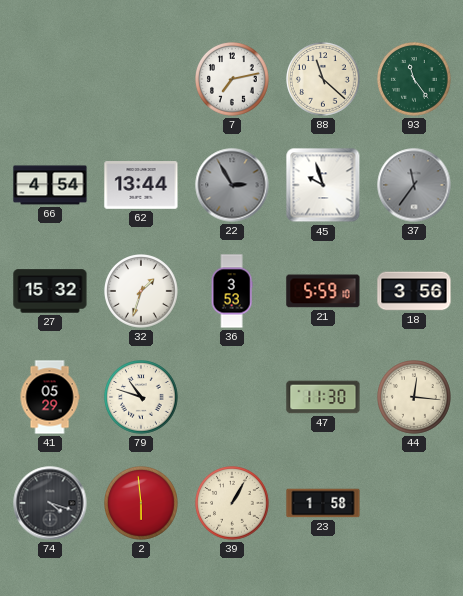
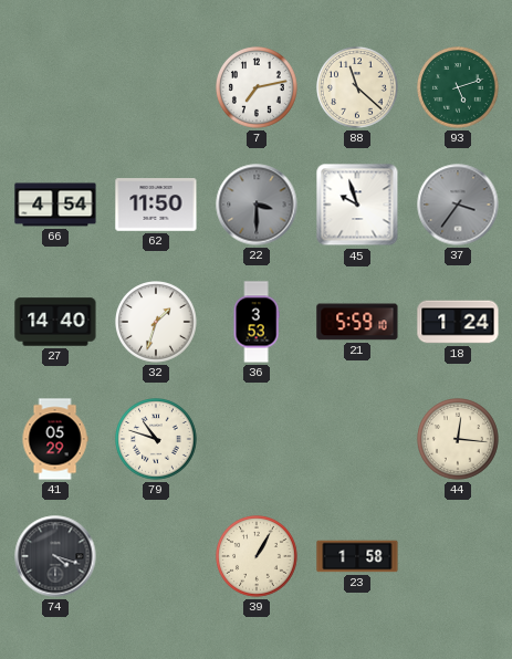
93: 11:24 -> 5:12
62: 13:44 -> 11:50
22: 2:55 -> 3:30
37: 11:36 -> 3:36
27: 15:32 -> 14:40
18: 3:56 -> 1:24
47: 11:30 -> none
2: 5:59 -> none
